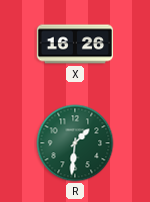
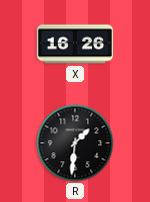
R dial: green -> black
